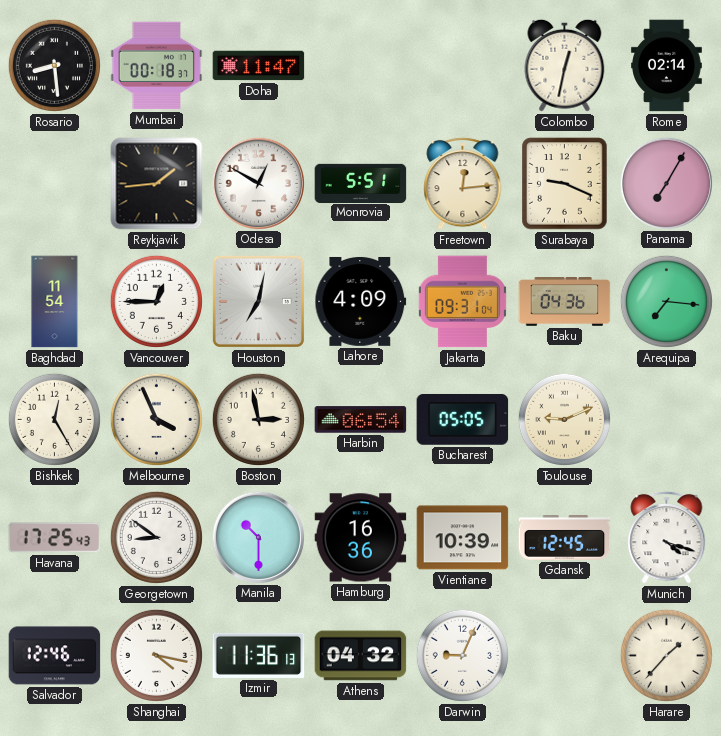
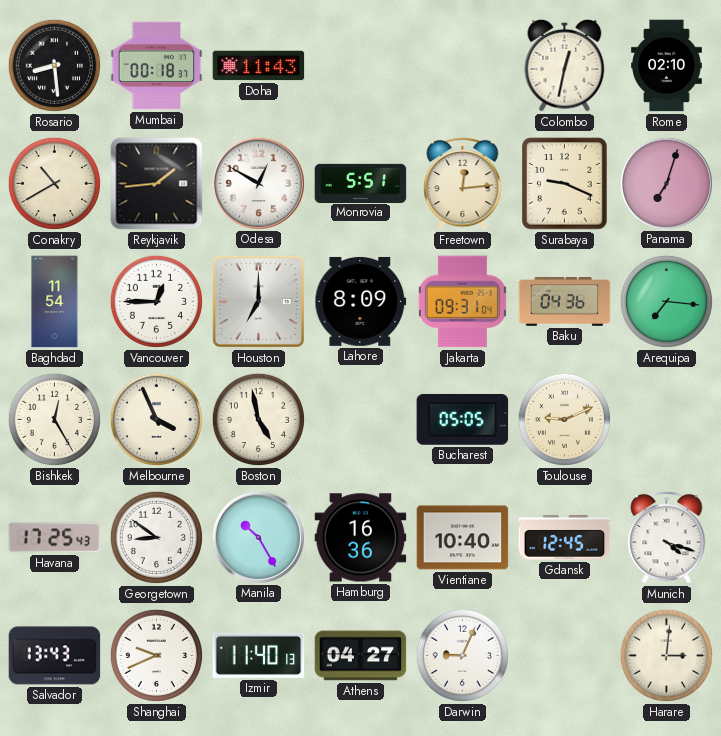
Doha: 11:47 -> 11:43
Rome: 02:14 -> 02:10
Conakry: none -> 10:40
Panama: 7:05 -> 7:03
Houston: 7:02 -> 7:00
Lahore: 4:09 -> 8:09
Boston: 2:58 -> 4:58
Harbin: 06:54 -> none
Manila: 10:30 -> 10:25
Vientiane: 10:39 -> 10:40
Salvador: 12:46 -> 13:43
Shanghai: 4:17 -> 9:41
Izmir: 11:36 -> 11:40
Athens: 04:32 -> 04:27
Harare: 1:37 -> 3:01
